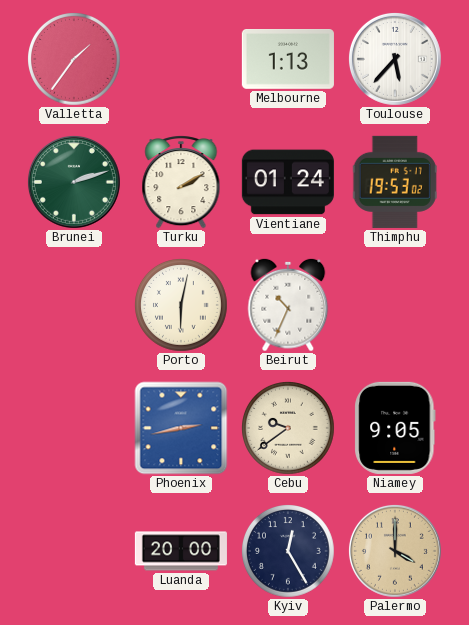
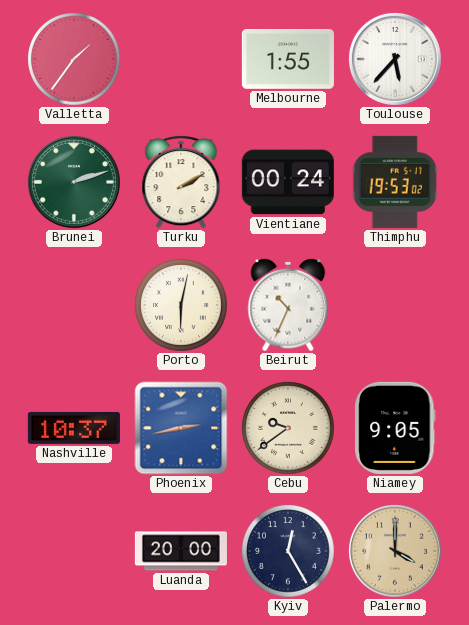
Melbourne: 1:13 -> 1:55
Vientiane: 01:24 -> 00:24
Nashville: none -> 10:37
